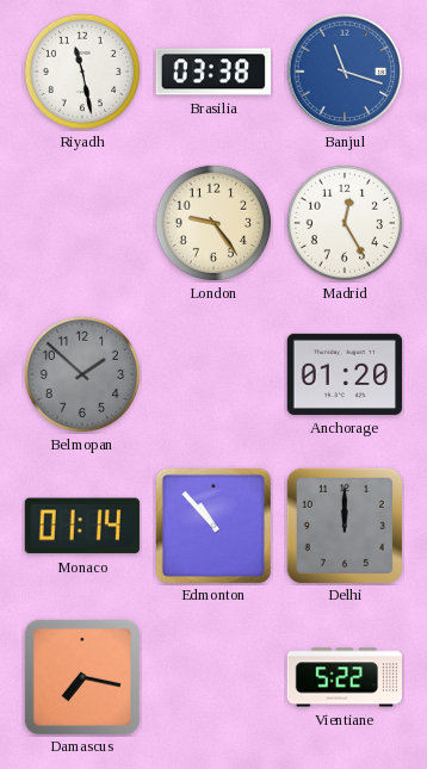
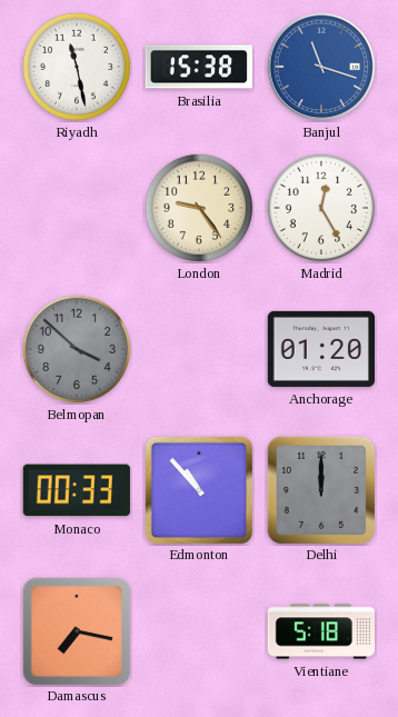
Brasilia: 03:38 -> 15:38
Belmopan: 1:52 -> 3:52
Monaco: 01:14 -> 00:33
Vientiane: 5:22 -> 5:18
